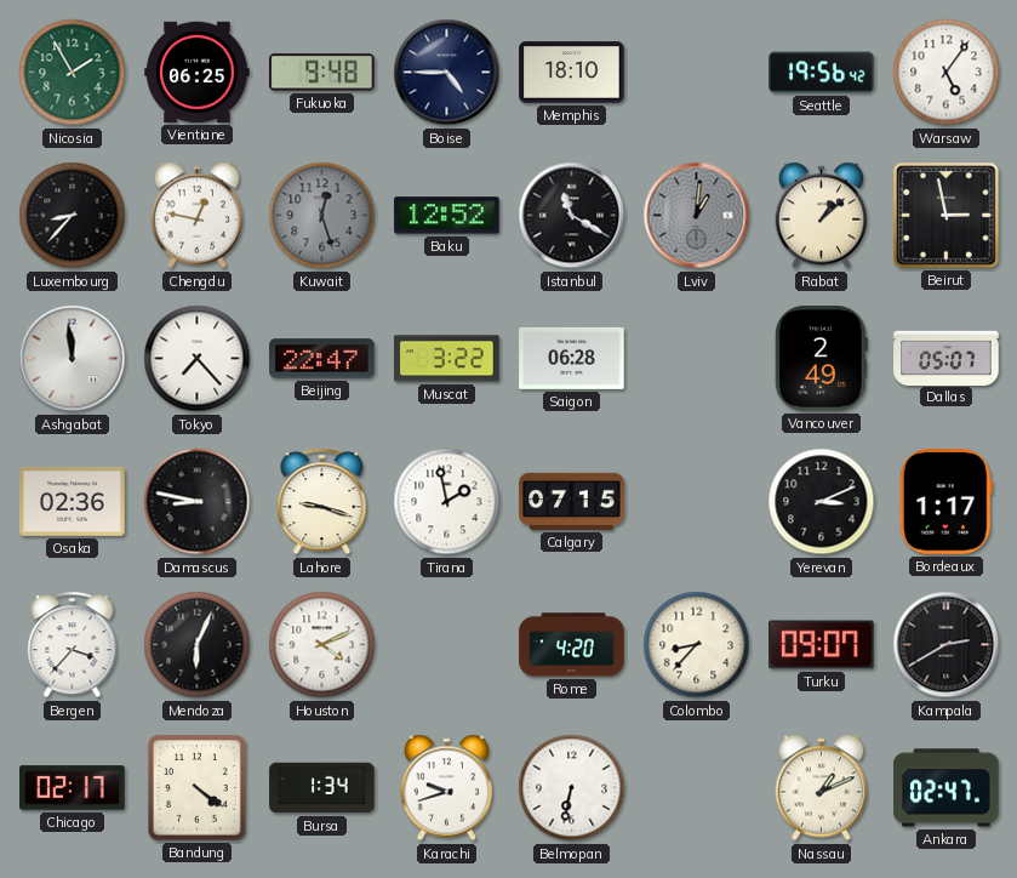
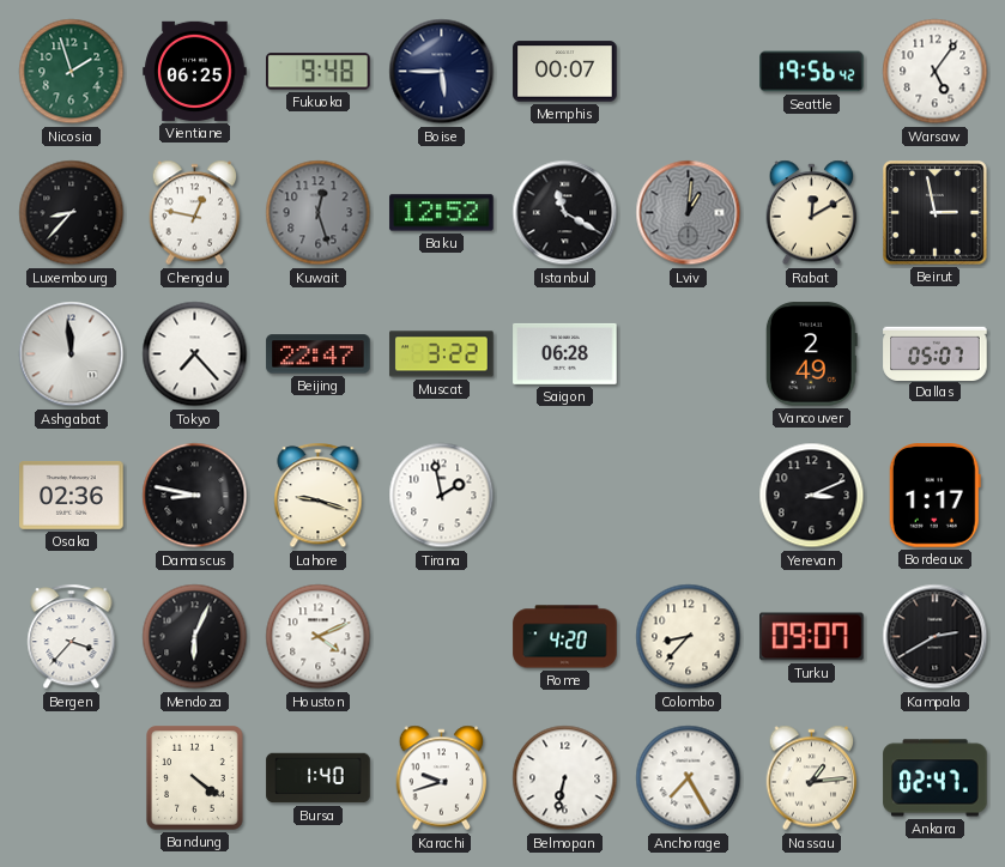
Nicosia: 1:55 -> 1:57
Boise: 4:45 -> 5:45
Memphis: 18:10 -> 00:07
Rabat: 1:08 -> 12:10
Calgary: 07:15 -> none
Chicago: 02:17 -> none
Bursa: 1:34 -> 1:40
Anchorage: none -> 7:25
Nassau: 1:11 -> 1:14
